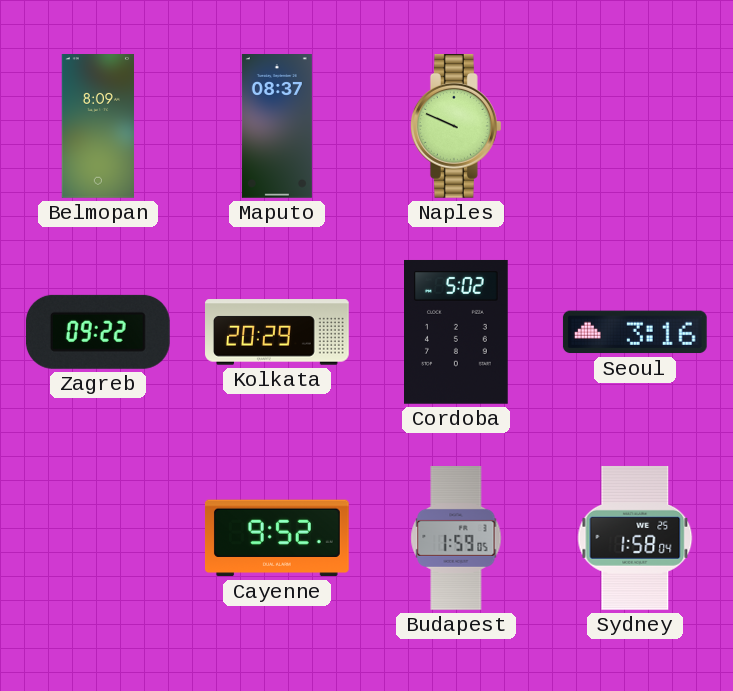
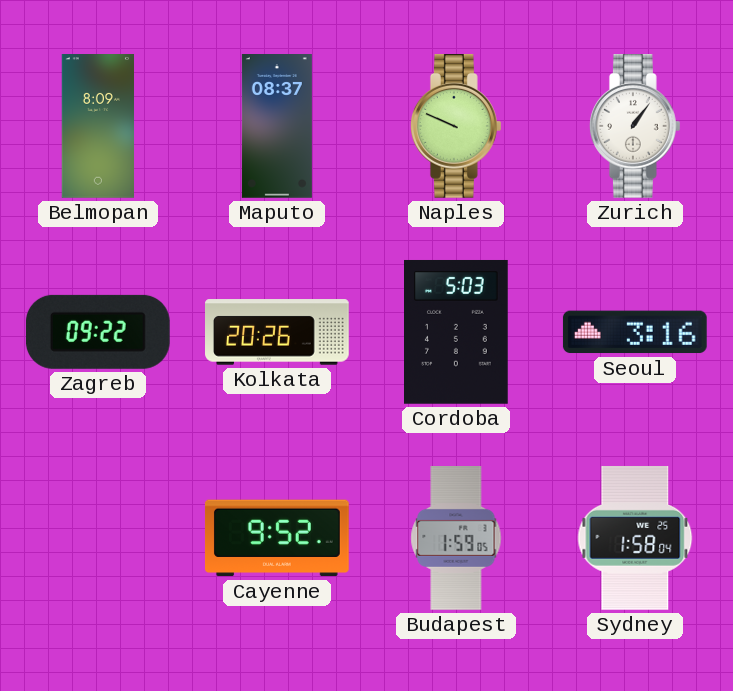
Zurich: none -> 1:06
Kolkata: 20:29 -> 20:26
Cordoba: 5:02 -> 5:03
